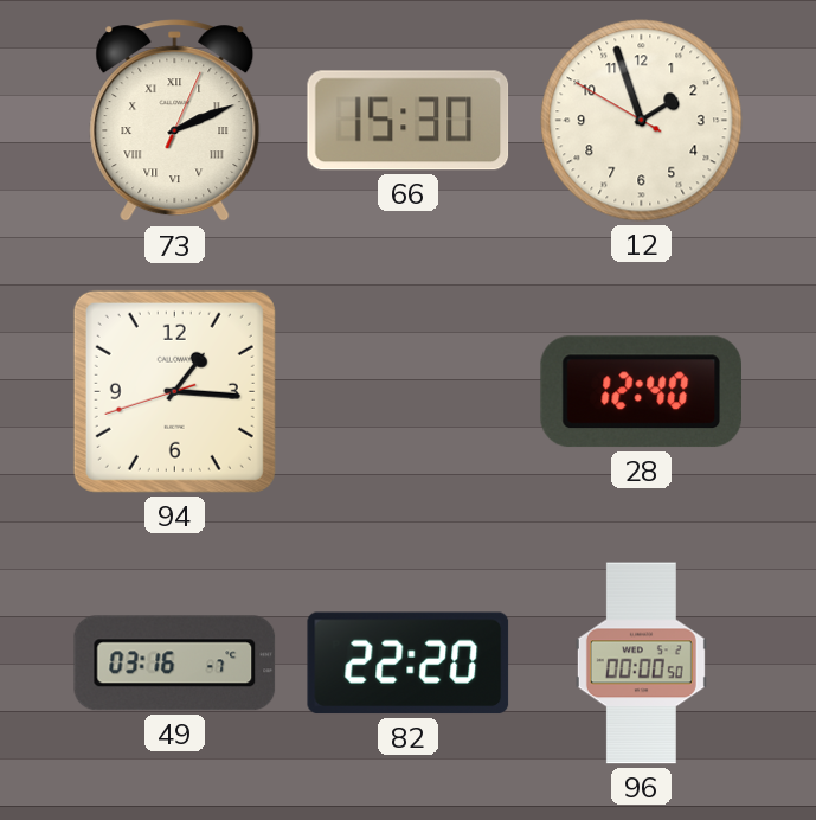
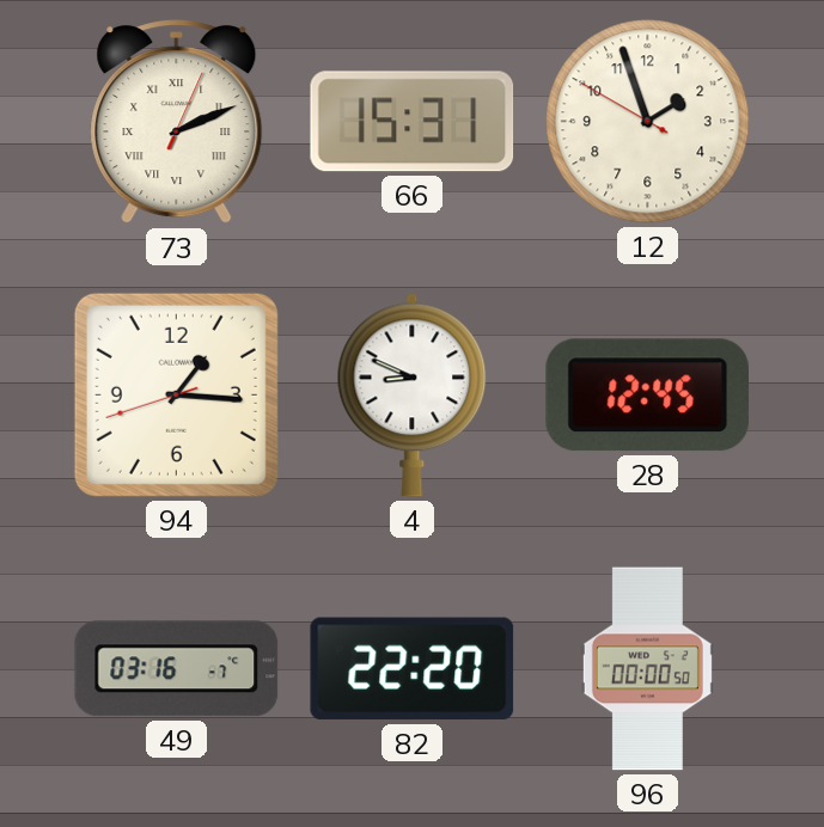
66: 15:30 -> 15:31
4: none -> 8:49
28: 12:40 -> 12:45
